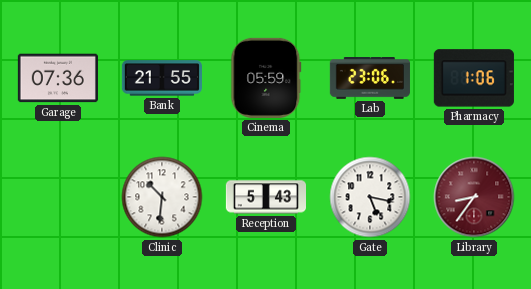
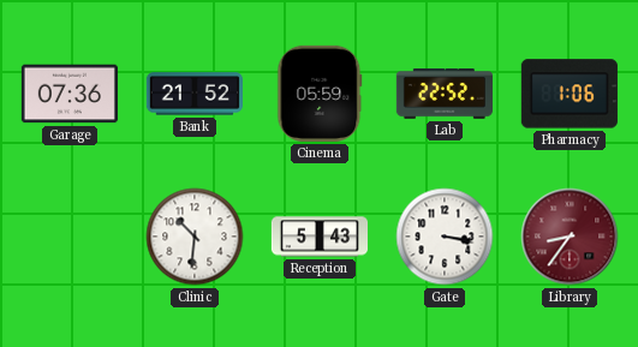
Bank: 21:55 -> 21:52
Lab: 23:06 -> 22:52
Gate: 5:17 -> 3:17
